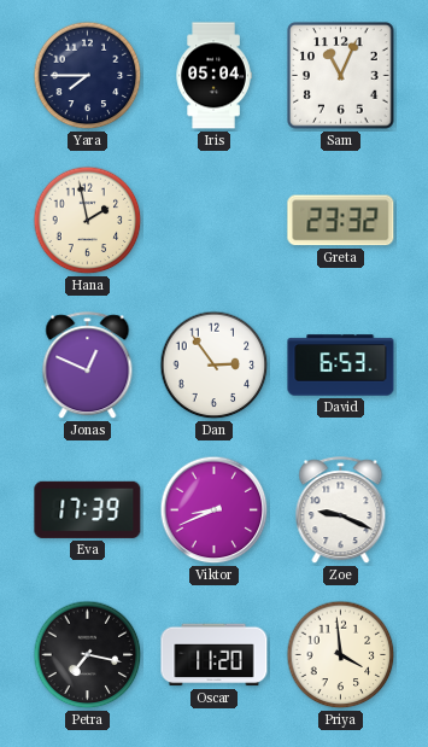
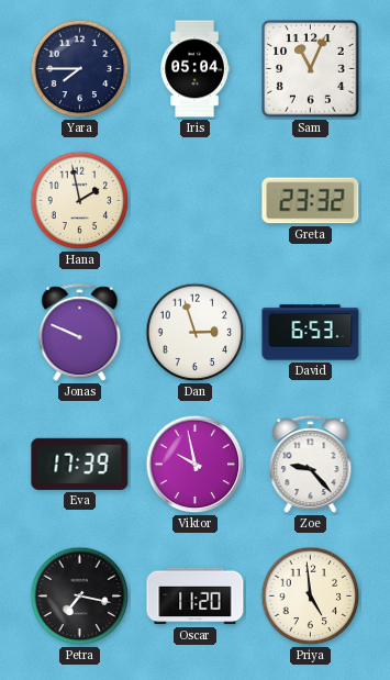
Jonas: 12:49 -> 9:49
Dan: 2:54 -> 2:57
Viktor: 8:41 -> 9:58
Zoe: 9:19 -> 9:23
Priya: 3:59 -> 4:59
